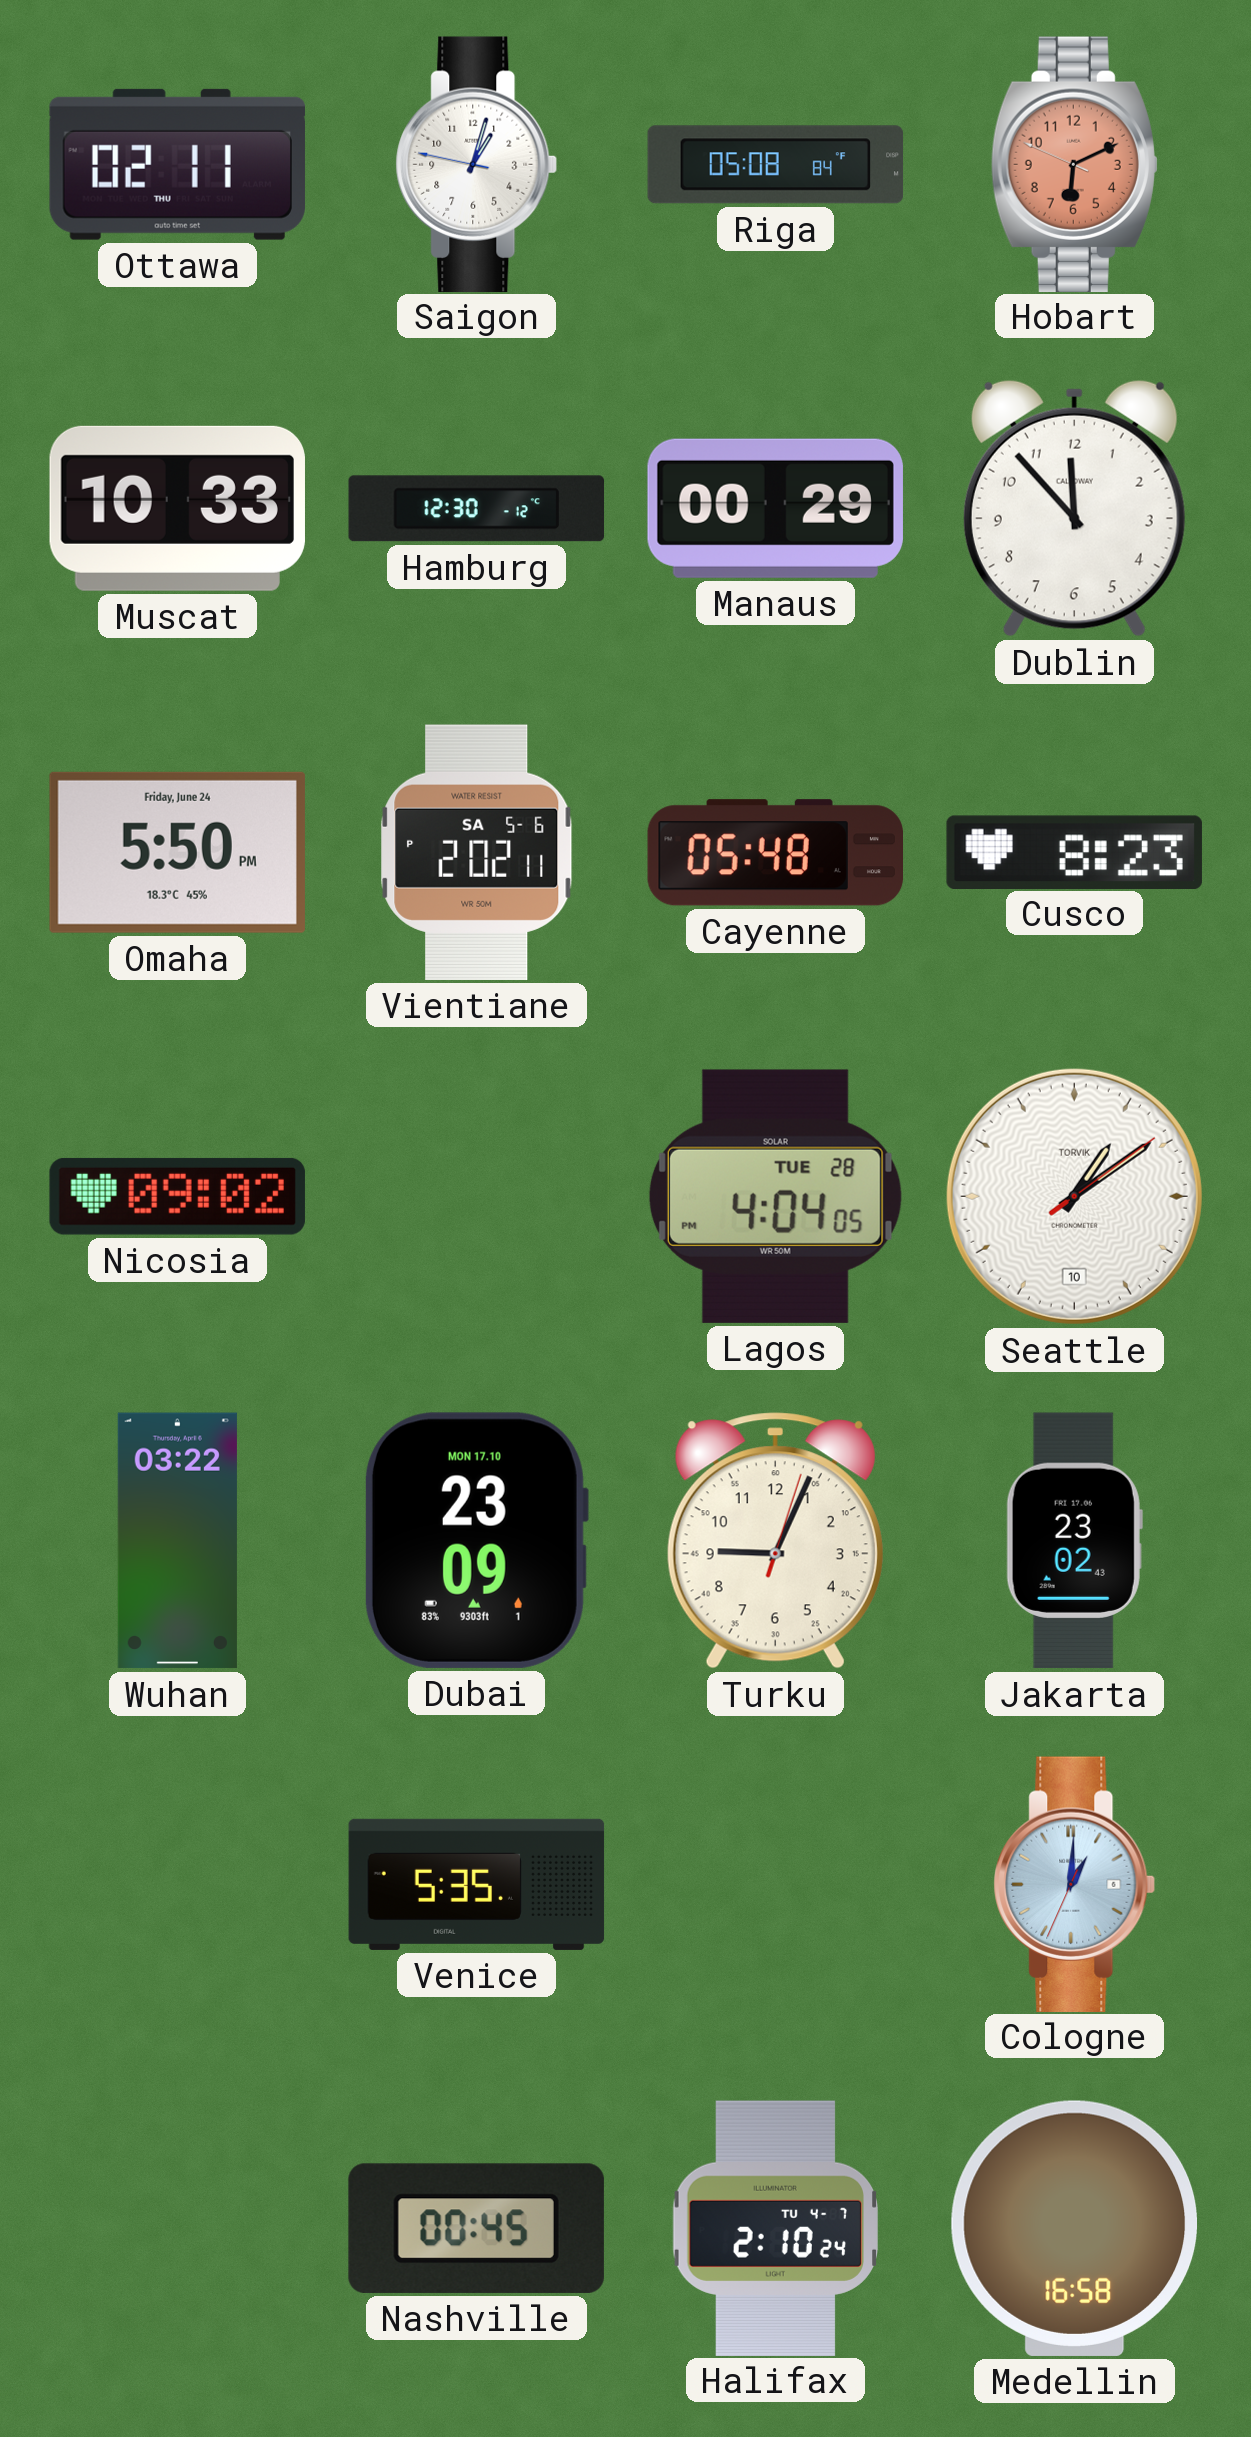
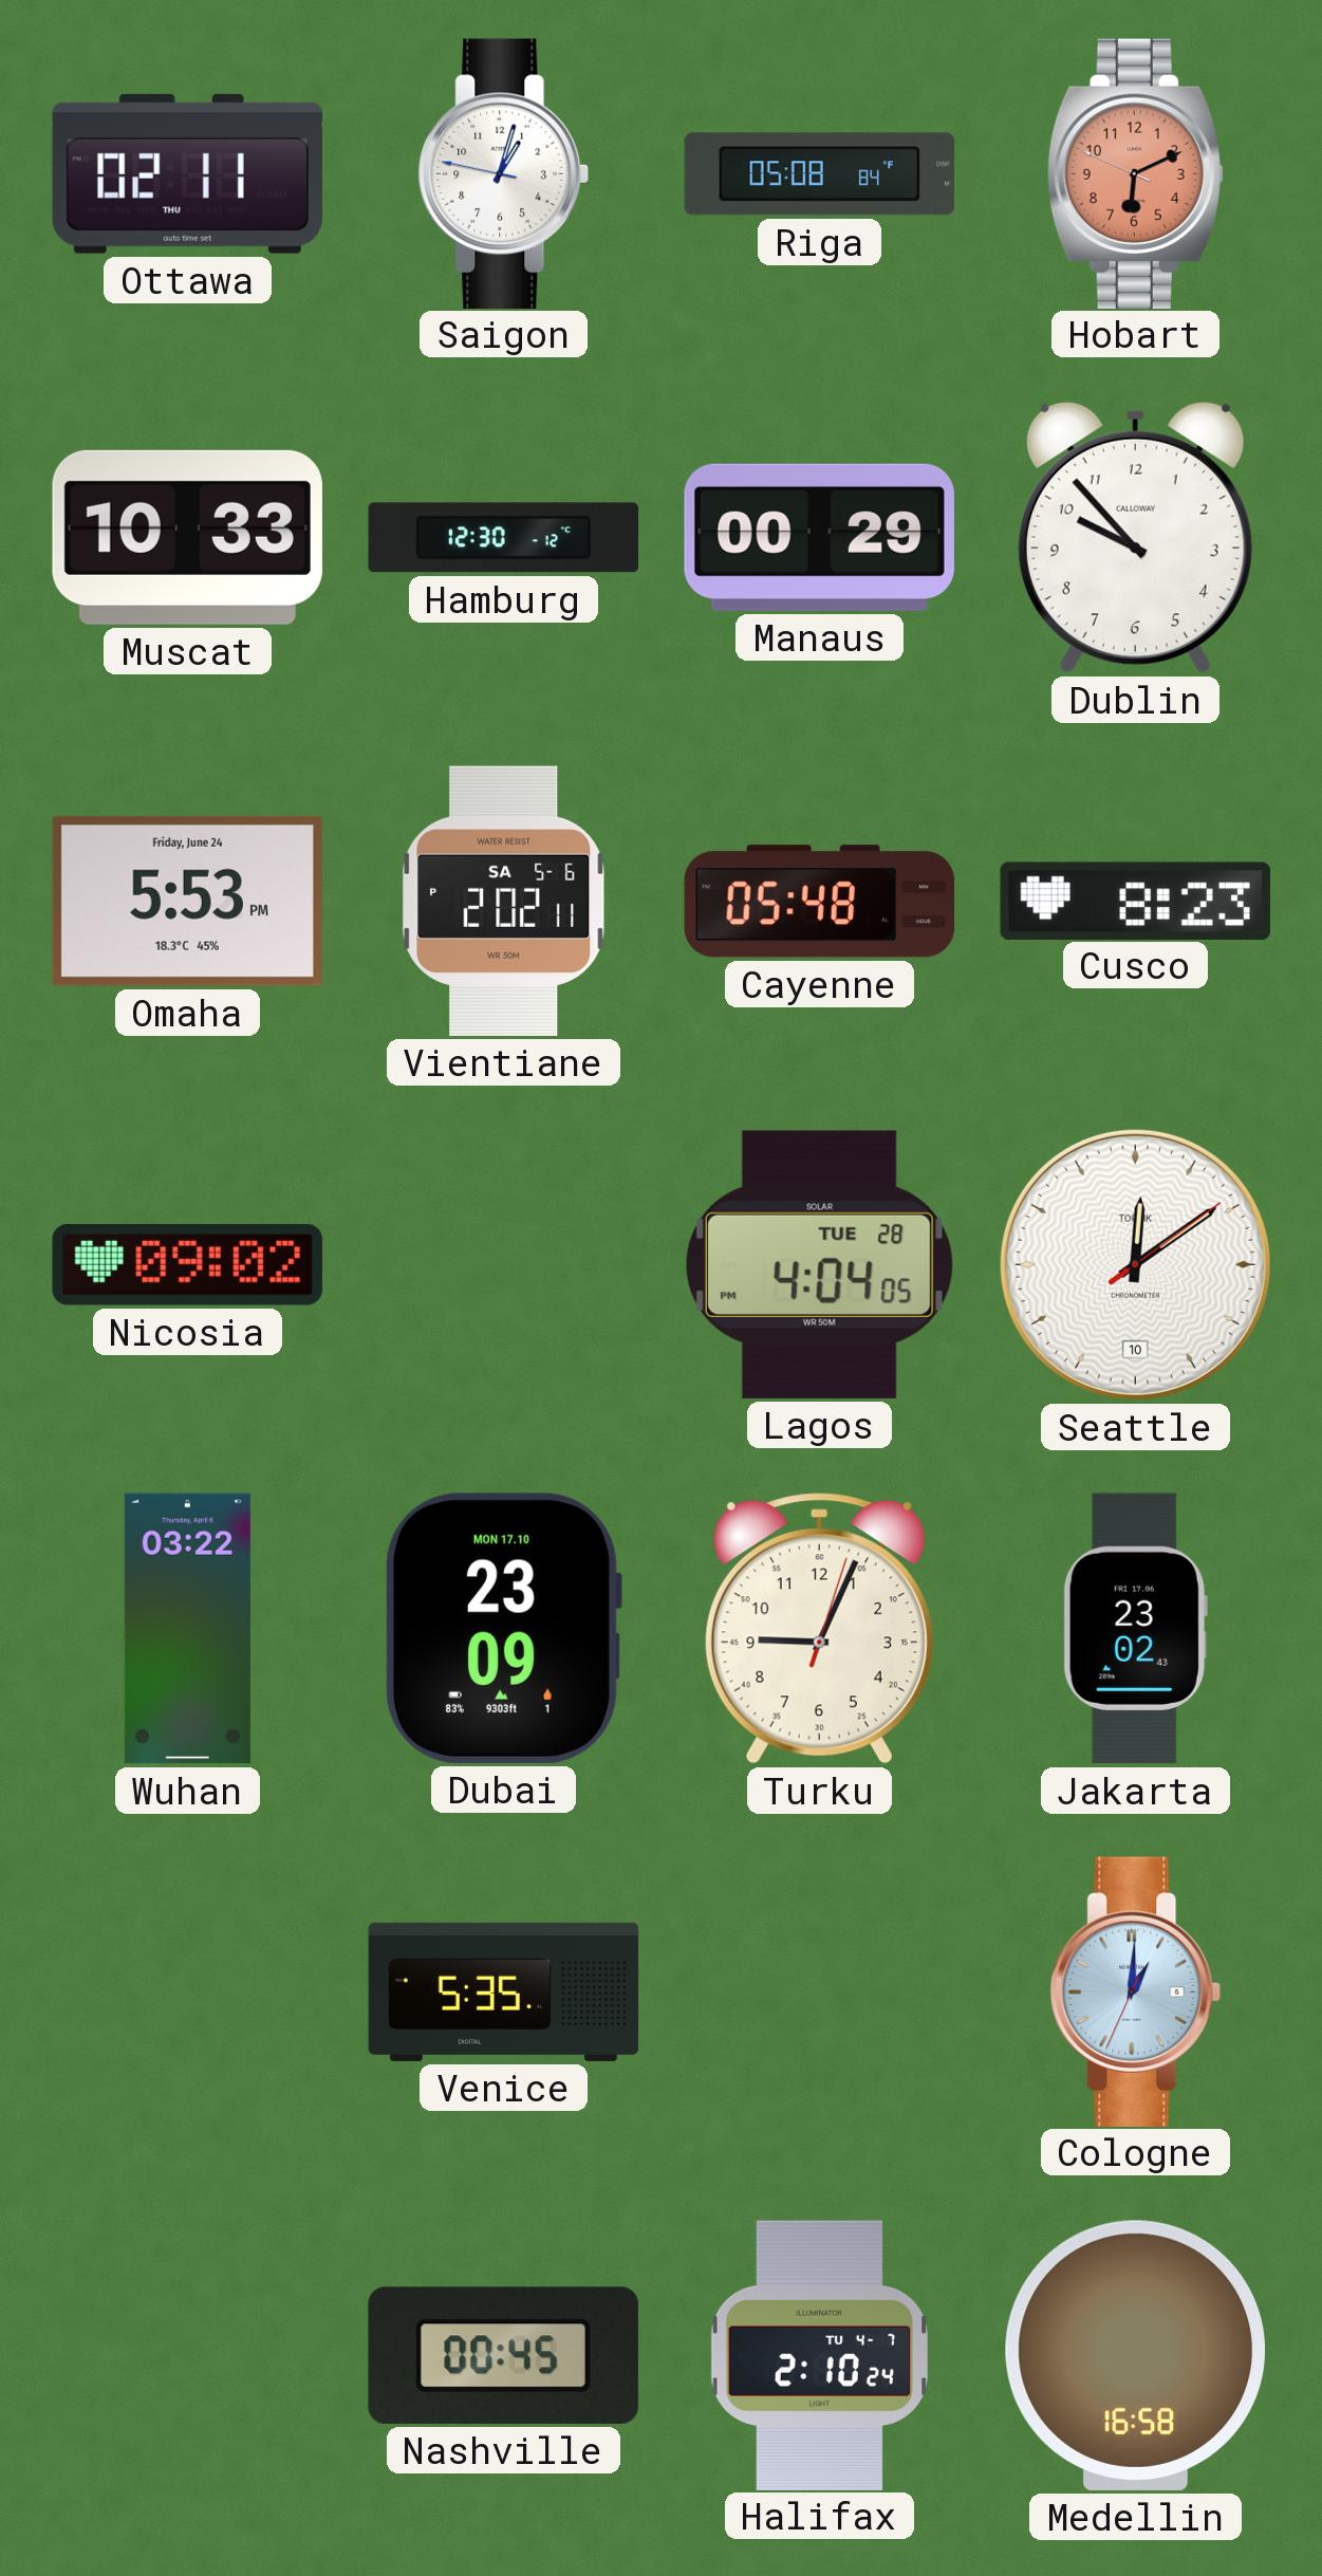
Dublin: 11:53 -> 9:53
Omaha: 5:50 -> 5:53
Seattle: 1:09 -> 12:09
